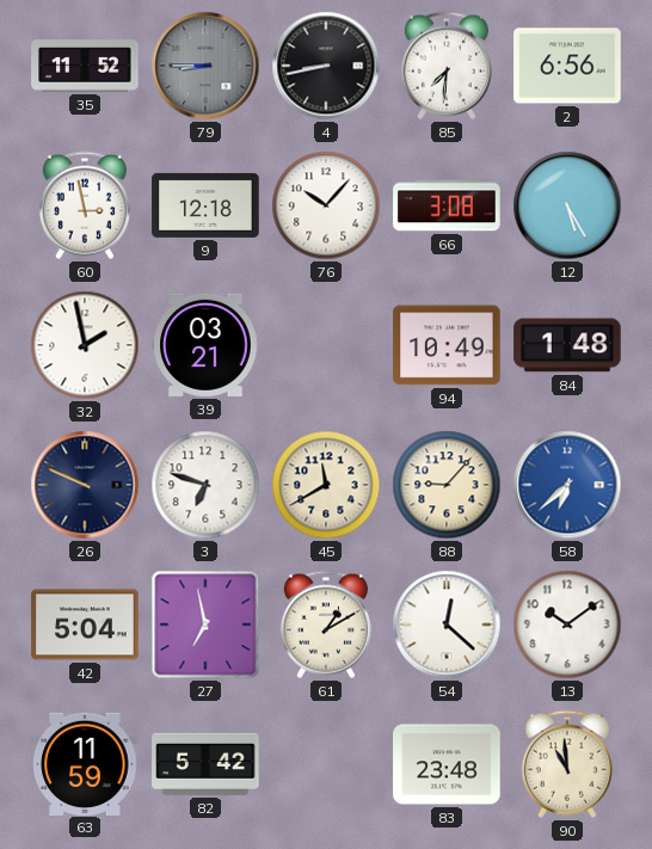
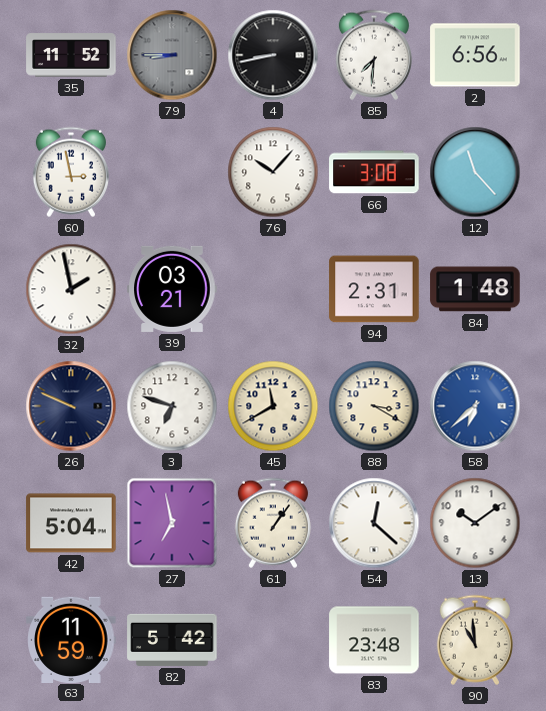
9: 12:18 -> none
12: 5:25 -> 11:23
94: 10:49 -> 2:31
88: 9:07 -> 3:20
61: 1:10 -> 1:06
